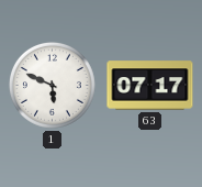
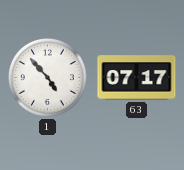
1: 5:49 -> 4:53
